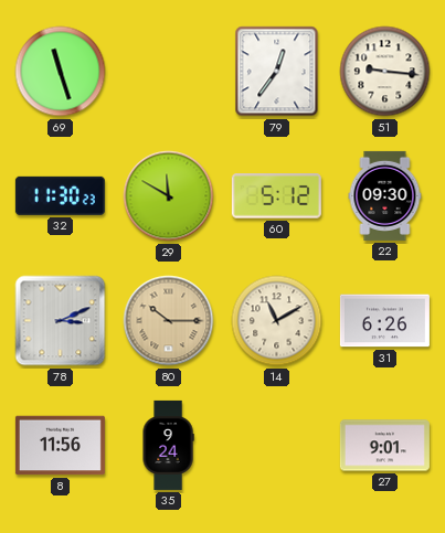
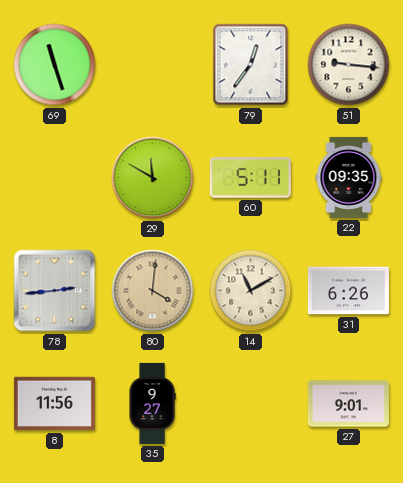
32: 11:30 -> none
60: 5:12 -> 5:11
22: 09:30 -> 09:35
78: 3:11 -> 2:44
80: 10:15 -> 4:01
35: 9:24 -> 9:27
